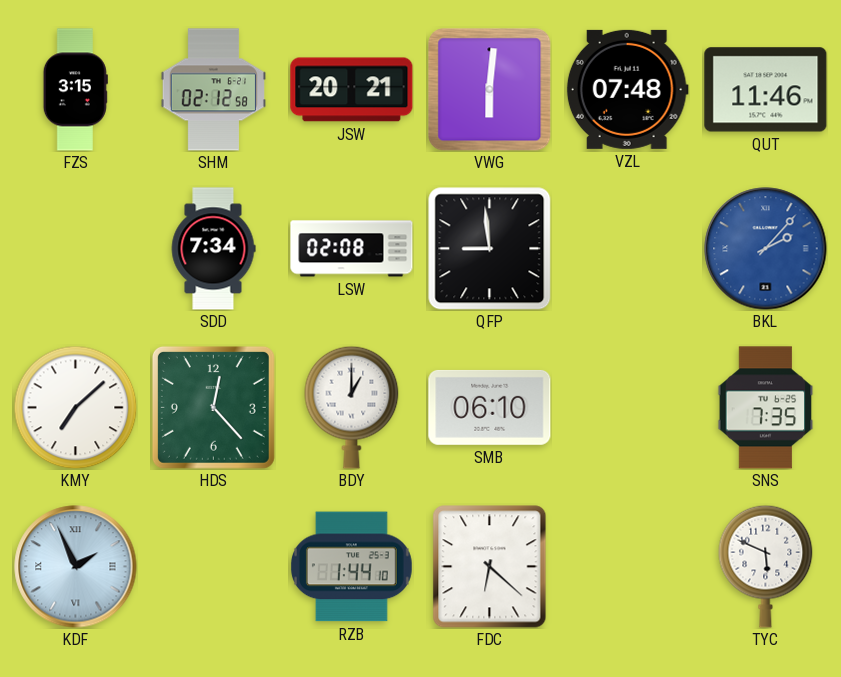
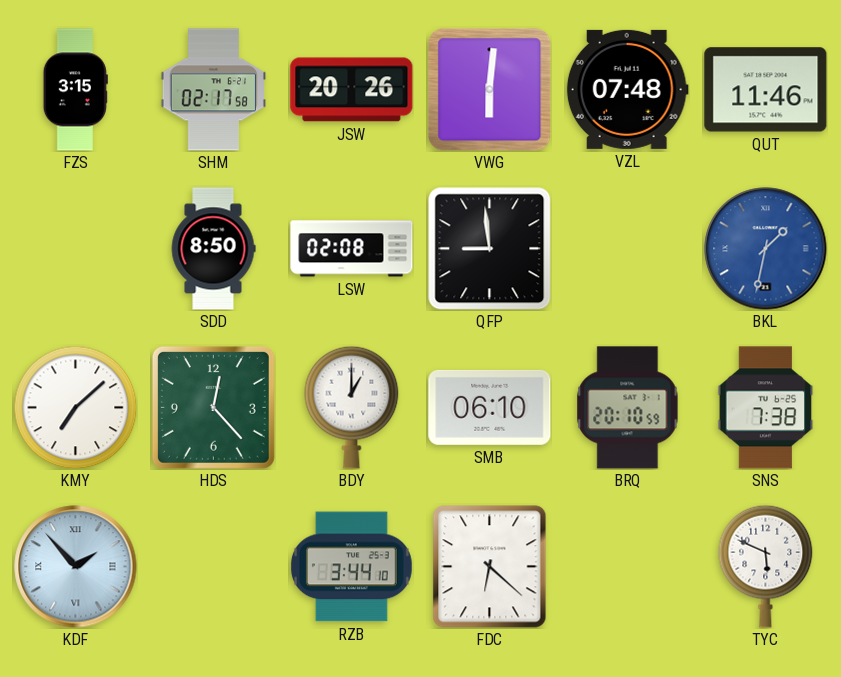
SHM: 02:12 -> 02:17
JSW: 20:21 -> 20:26
SDD: 7:34 -> 8:50
BKL: 2:07 -> 1:32
BRQ: none -> 20:10
SNS: 7:35 -> 7:38
KDF: 1:56 -> 1:53
RZB: 1:44 -> 3:44
